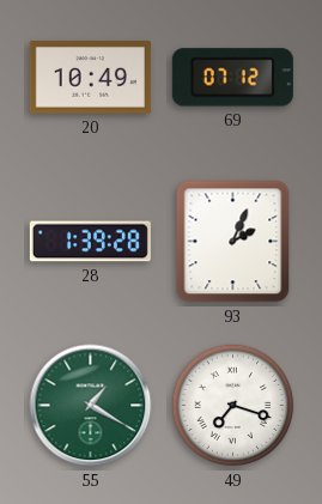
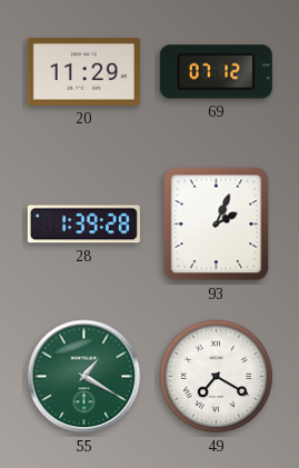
20: 10:49 -> 11:29
49: 7:18 -> 7:20
